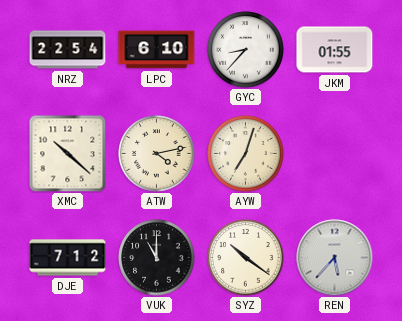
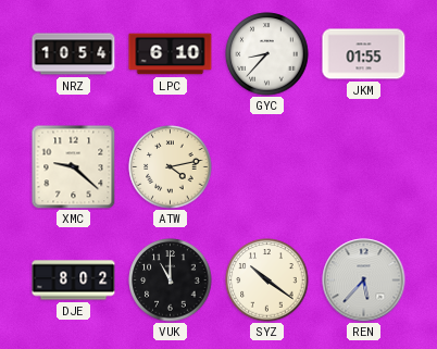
NRZ: 22:54 -> 10:54
XMC: 10:22 -> 9:22
AYW: 7:03 -> none
DJE: 7:12 -> 8:02
